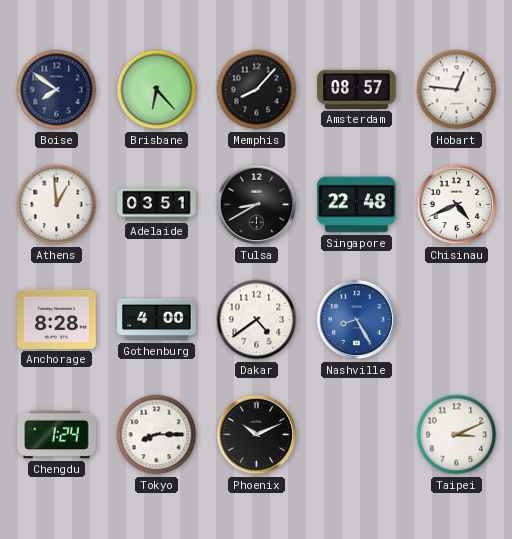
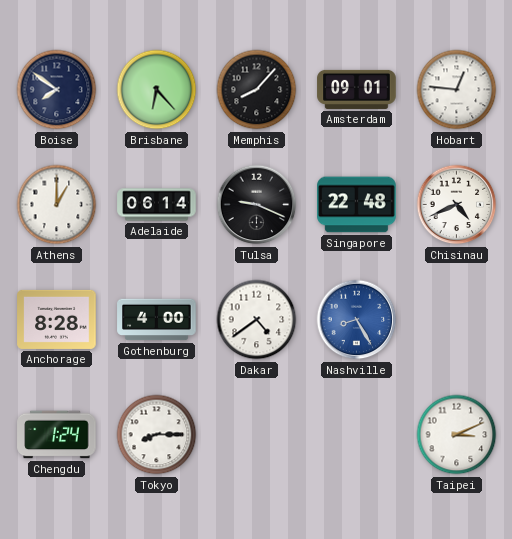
Amsterdam: 08:57 -> 09:01
Athens: 12:59 -> 1:00
Adelaide: 03:51 -> 06:14
Tulsa: 8:40 -> 9:19
Phoenix: 10:11 -> none
